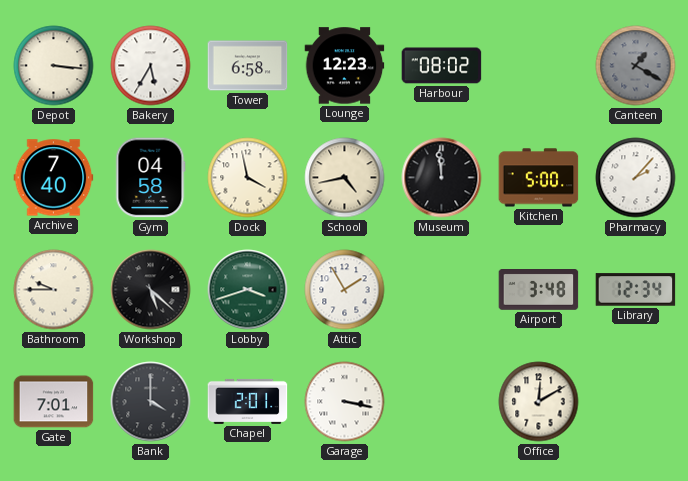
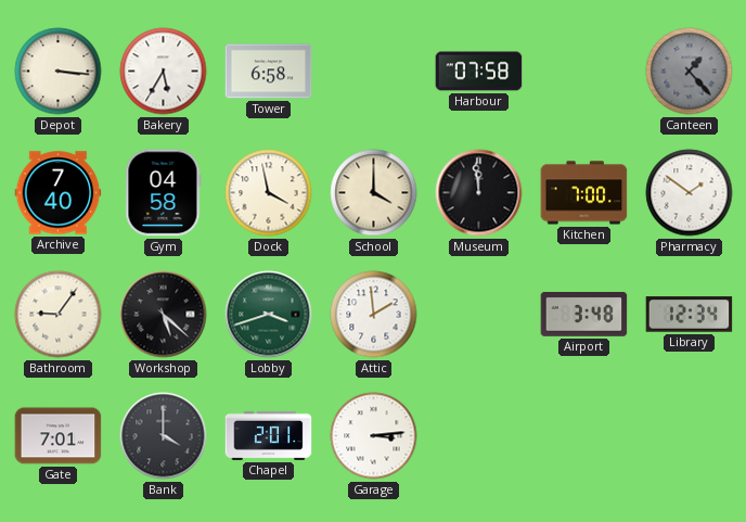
Lounge: 12:23 -> none
Harbour: 08:02 -> 07:58
Canteen: 1:20 -> 1:23
School: 4:43 -> 4:00
Kitchen: 5:00 -> 7:00
Pharmacy: 2:07 -> 1:51
Bathroom: 9:45 -> 9:06
Attic: 1:55 -> 1:59
Garage: 3:17 -> 3:14
Office: 12:10 -> none
